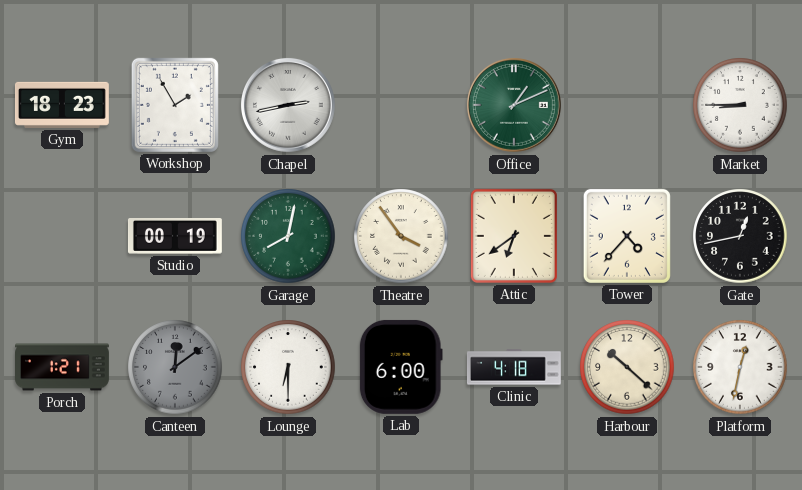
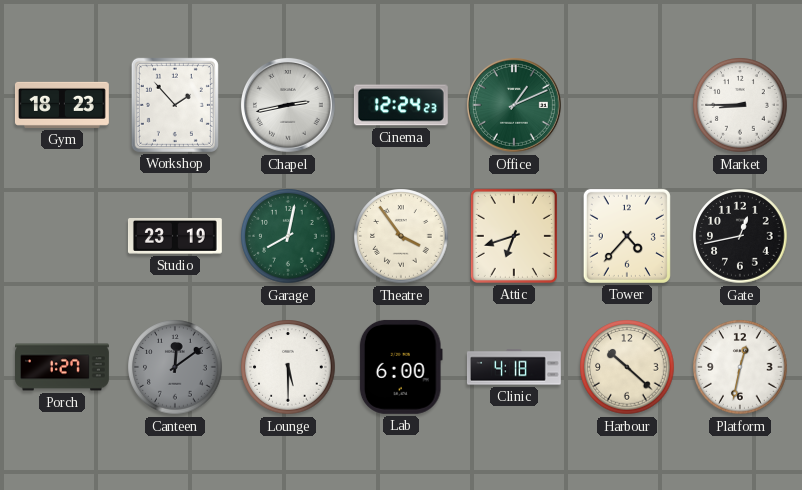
Workshop: 1:55 -> 1:53
Cinema: none -> 12:24
Studio: 00:19 -> 23:19
Attic: 6:39 -> 6:42
Porch: 1:21 -> 1:27
Lounge: 6:30 -> 5:30
